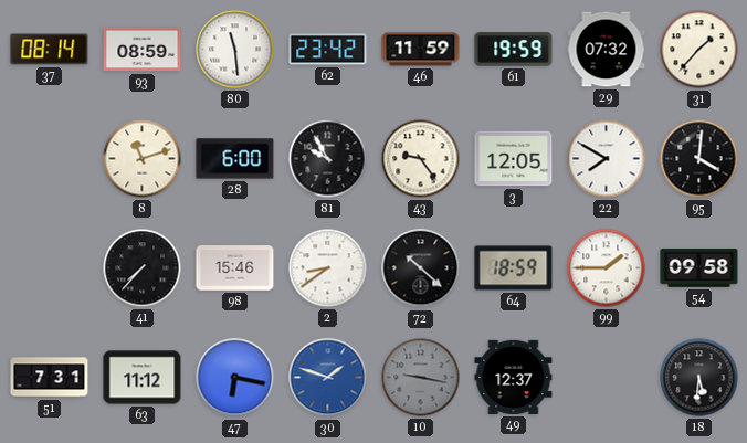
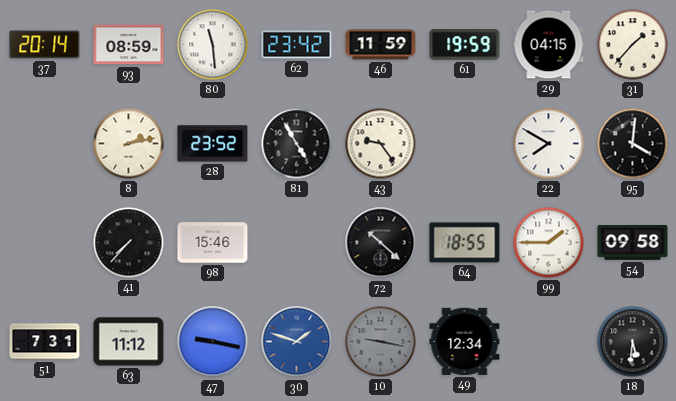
37: 08:14 -> 20:14
29: 07:32 -> 04:15
8: 11:12 -> 2:13
28: 6:00 -> 23:52
81: 9:55 -> 4:55
3: 12:05 -> none
2: 8:39 -> none
64: 18:59 -> 18:55
47: 6:17 -> 9:17
49: 12:37 -> 12:34
